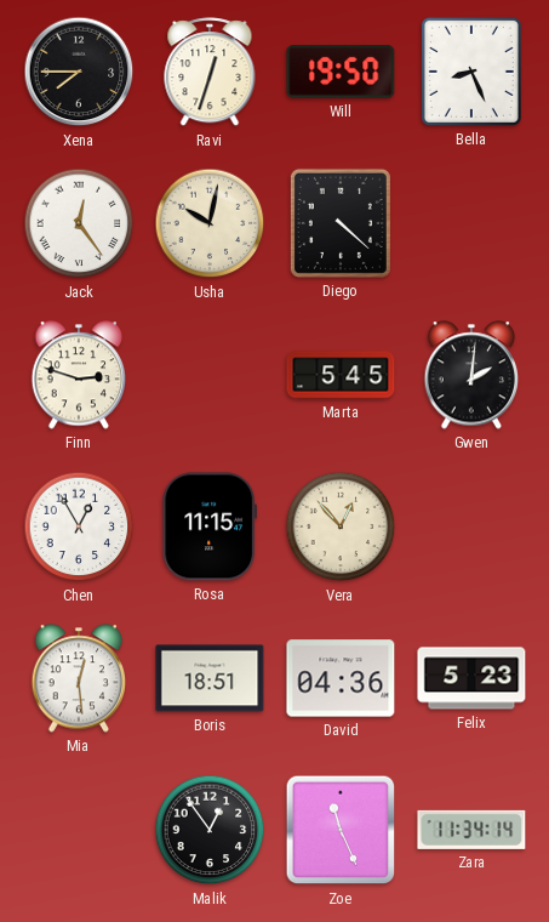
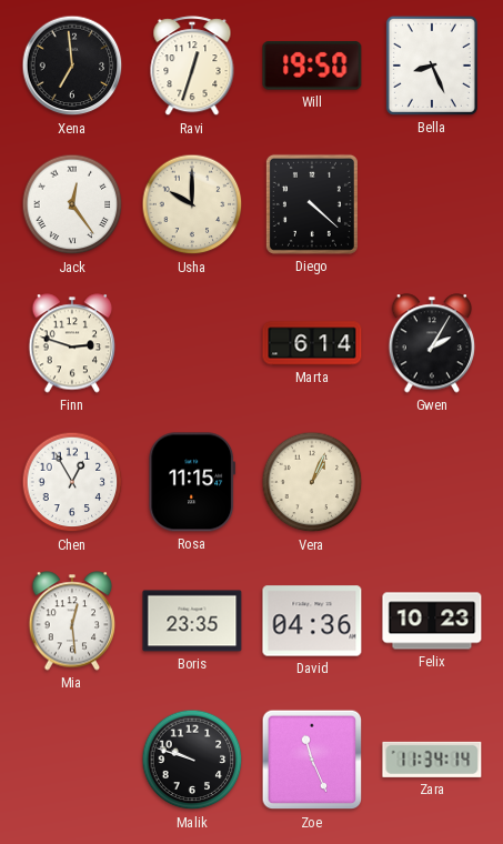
Xena: 7:45 -> 6:59
Usha: 10:02 -> 10:00
Marta: 5:45 -> 6:14
Gwen: 2:01 -> 2:05
Vera: 12:53 -> 1:04
Boris: 18:51 -> 23:35
Felix: 5:23 -> 10:23
Malik: 12:54 -> 9:48
